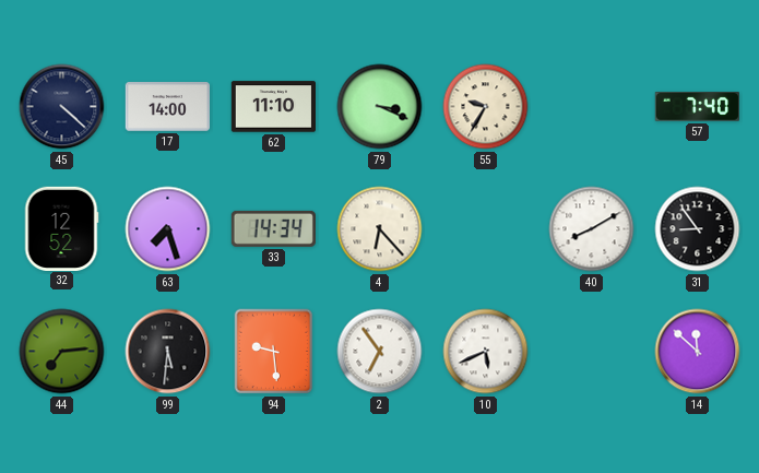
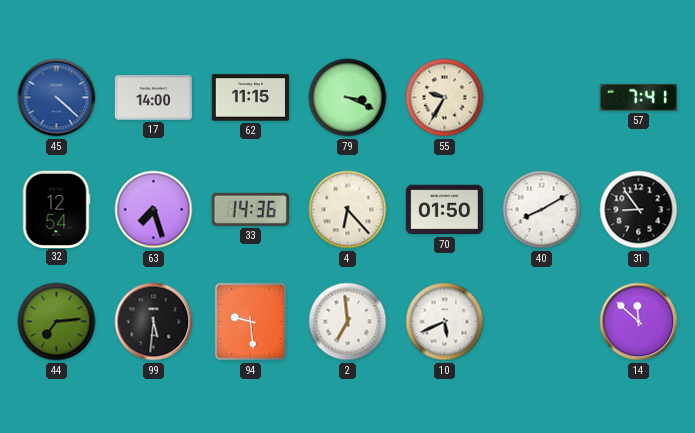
45 dial: navy -> blue
62: 11:10 -> 11:15
57: 7:40 -> 7:41
32: 12:52 -> 12:54
33: 14:34 -> 14:36
70: none -> 01:50
2: 6:54 -> 6:59
